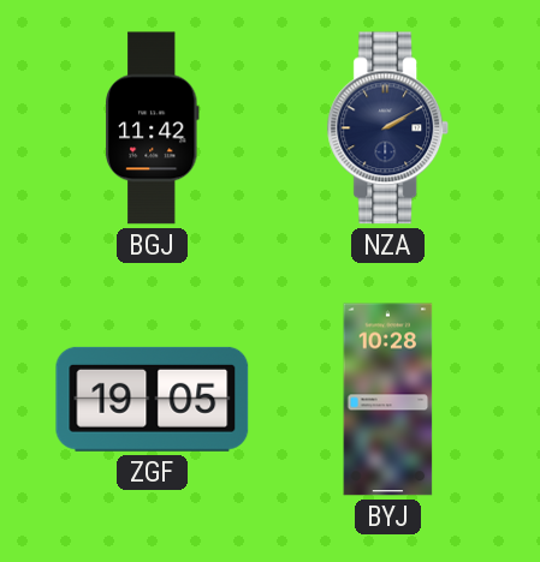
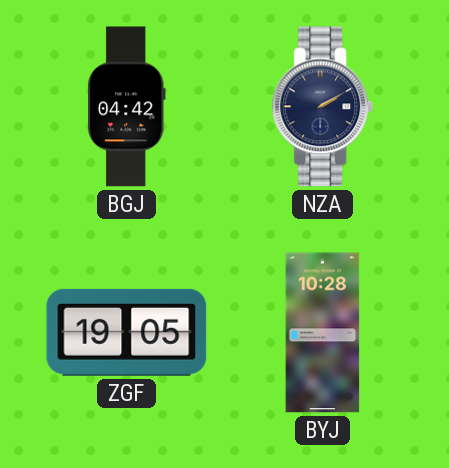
BGJ: 11:42 -> 04:42
